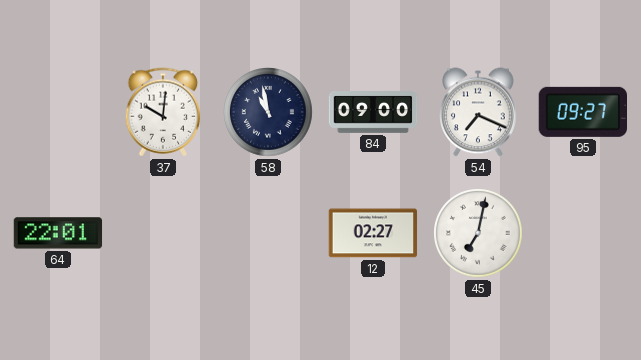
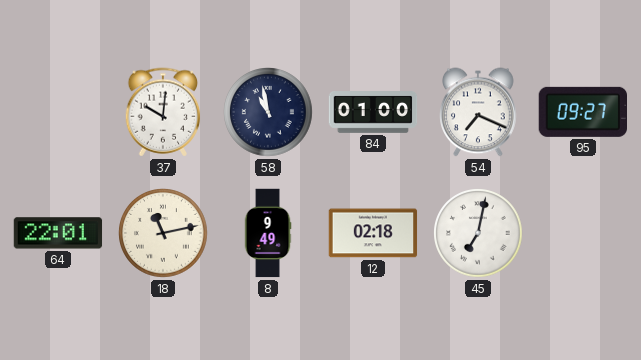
84: 09:00 -> 01:00
18: none -> 11:13
8: none -> 9:49
12: 02:27 -> 02:18
